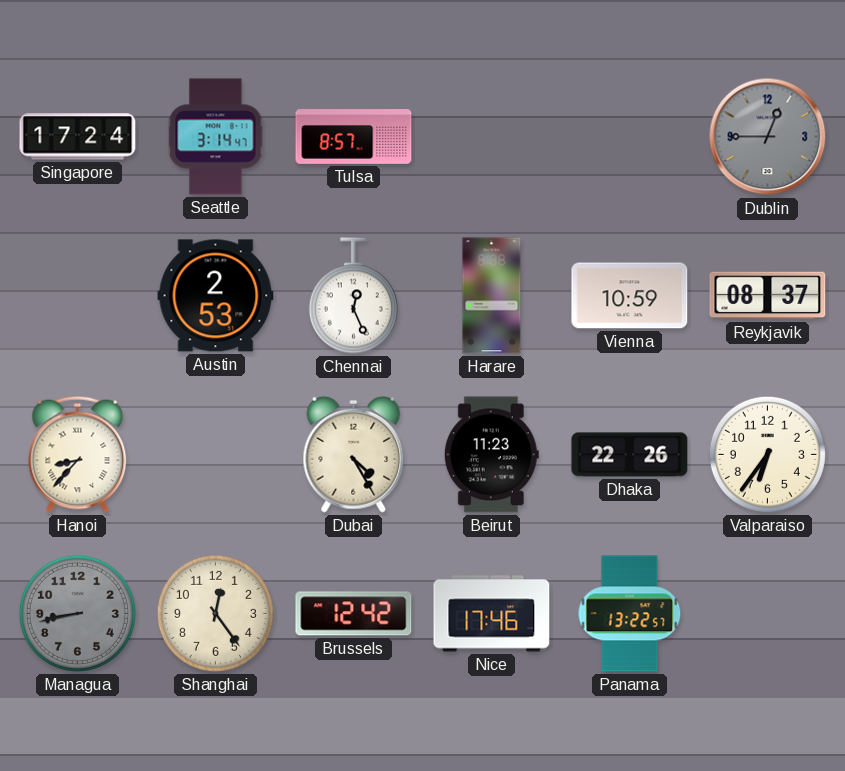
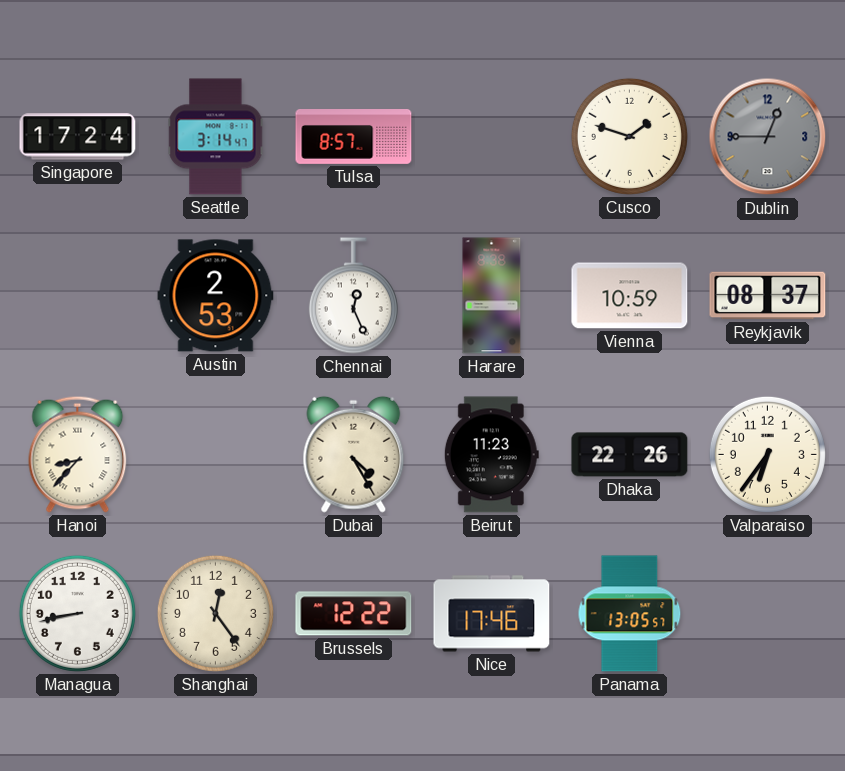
Cusco: none -> 1:48
Managua dial: grey -> white
Brussels: 12:42 -> 12:22
Panama: 13:22 -> 13:05
